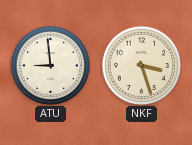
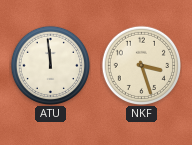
ATU: 8:59 -> 11:59
